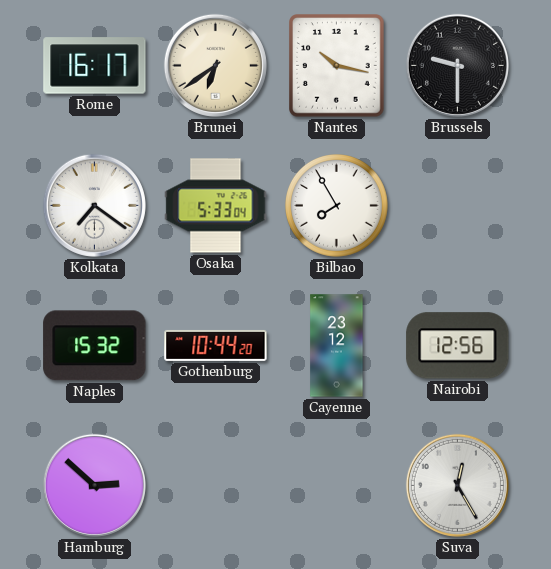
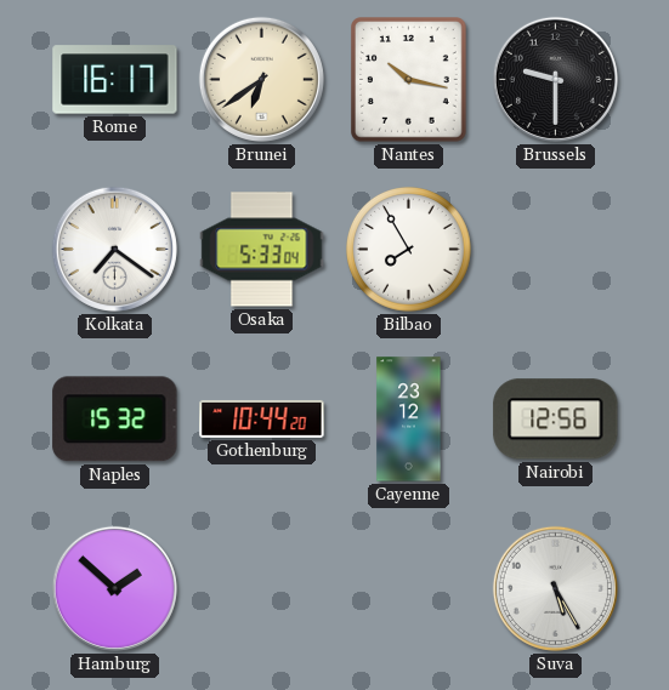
Hamburg: 2:52 -> 1:52
Suva: 12:25 -> 5:25
